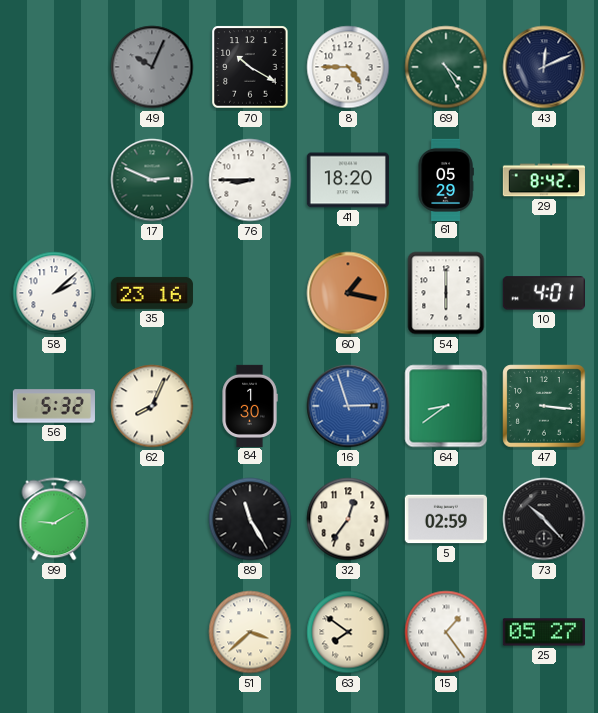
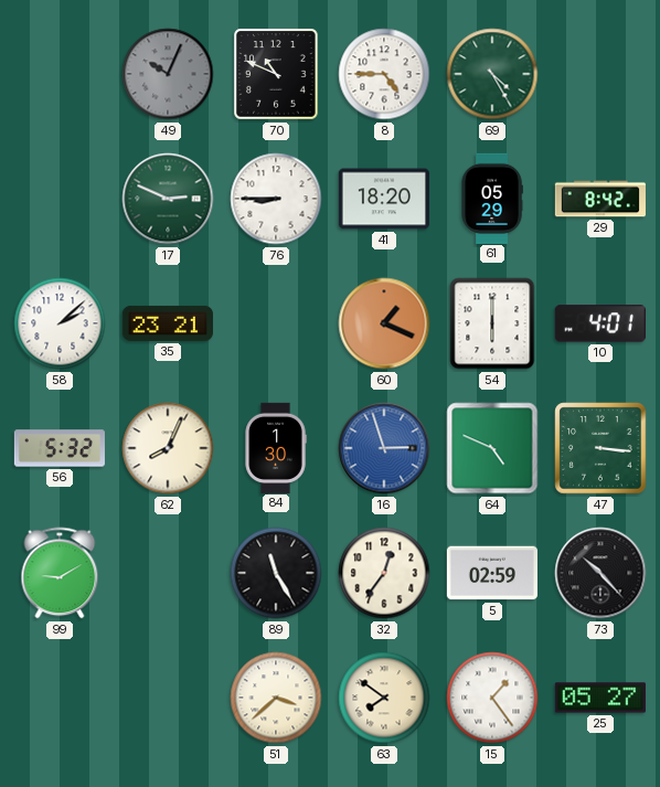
70: 10:20 -> 10:49
43: 12:11 -> none
35: 23:16 -> 23:21
60: 1:17 -> 1:19
64: 8:39 -> 4:49
